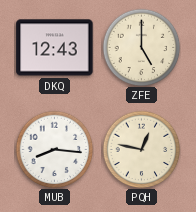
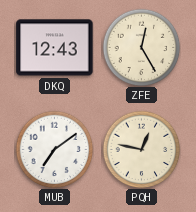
ZFE: 5:00 -> 12:25
MUB: 8:16 -> 7:09
